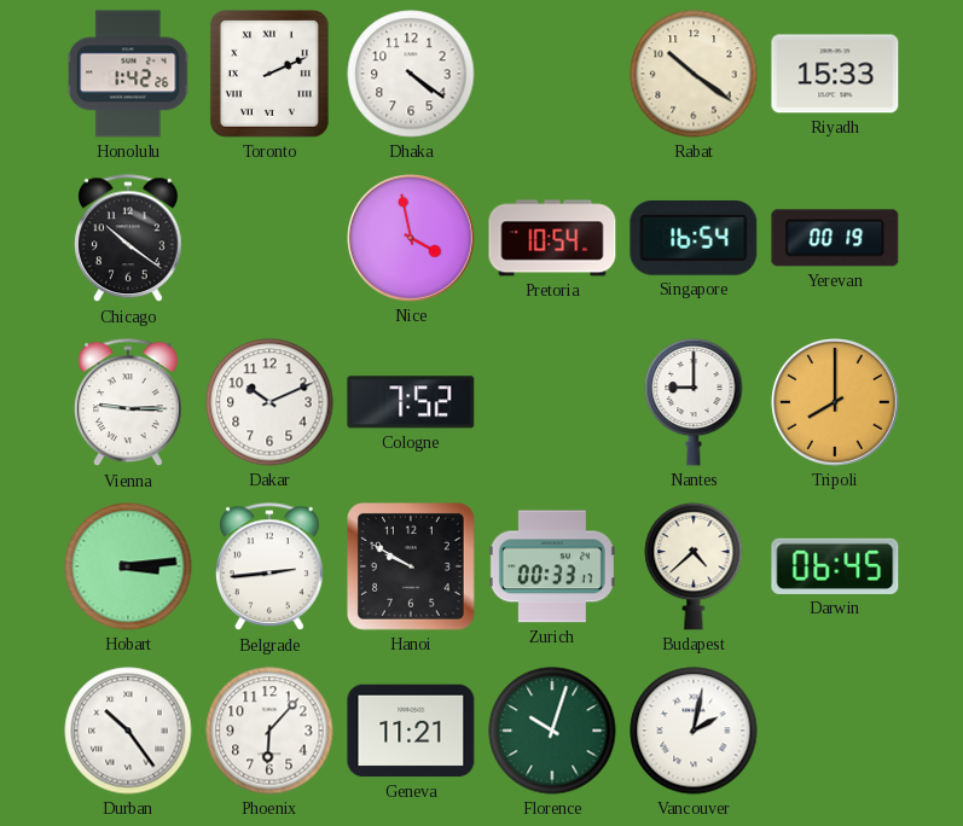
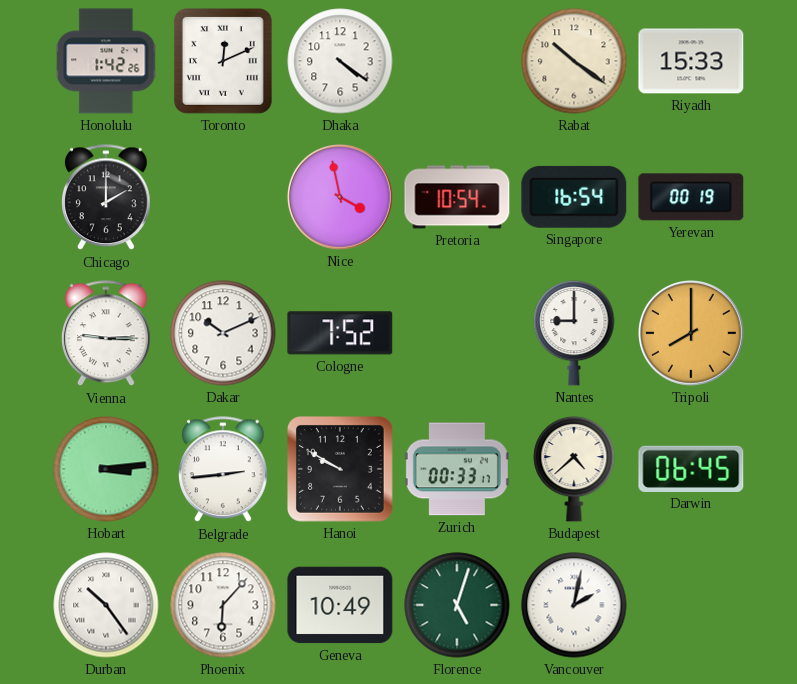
Toronto: 2:11 -> 12:11
Chicago: 10:21 -> 2:00
Geneva: 11:21 -> 10:49
Florence: 10:03 -> 5:03
